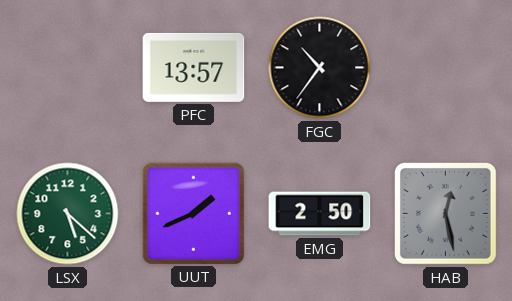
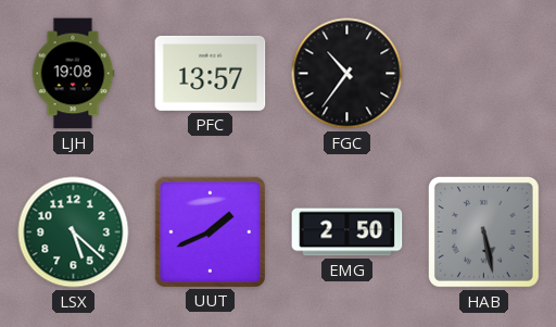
LJH: none -> 19:08
HAB: 12:28 -> 5:28
